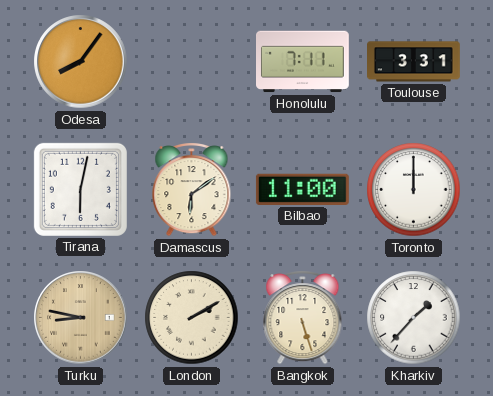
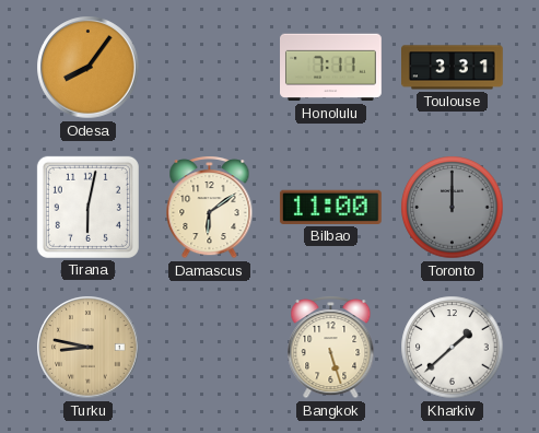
Toronto dial: white -> grey
London: 2:10 -> none
Kharkiv: 1:37 -> 1:38
